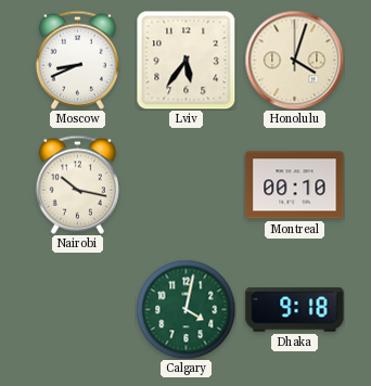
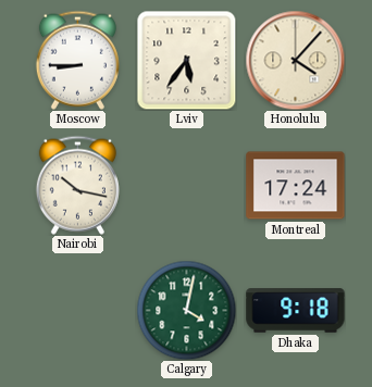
Moscow: 8:41 -> 8:45
Honolulu: 4:03 -> 4:07
Montreal: 00:10 -> 17:24
